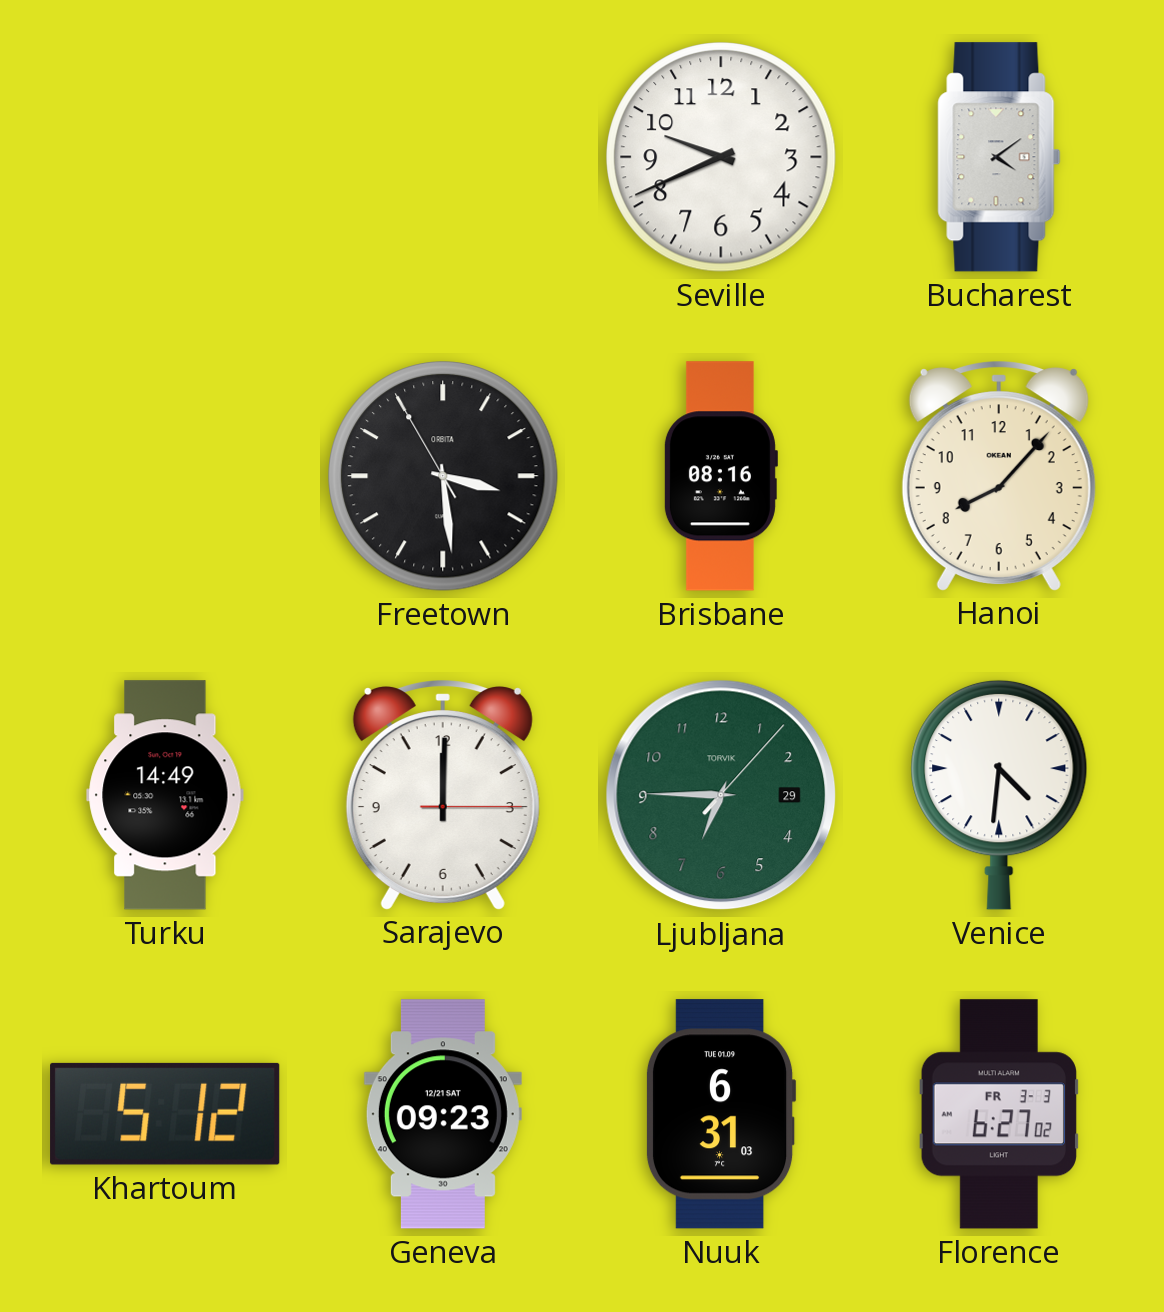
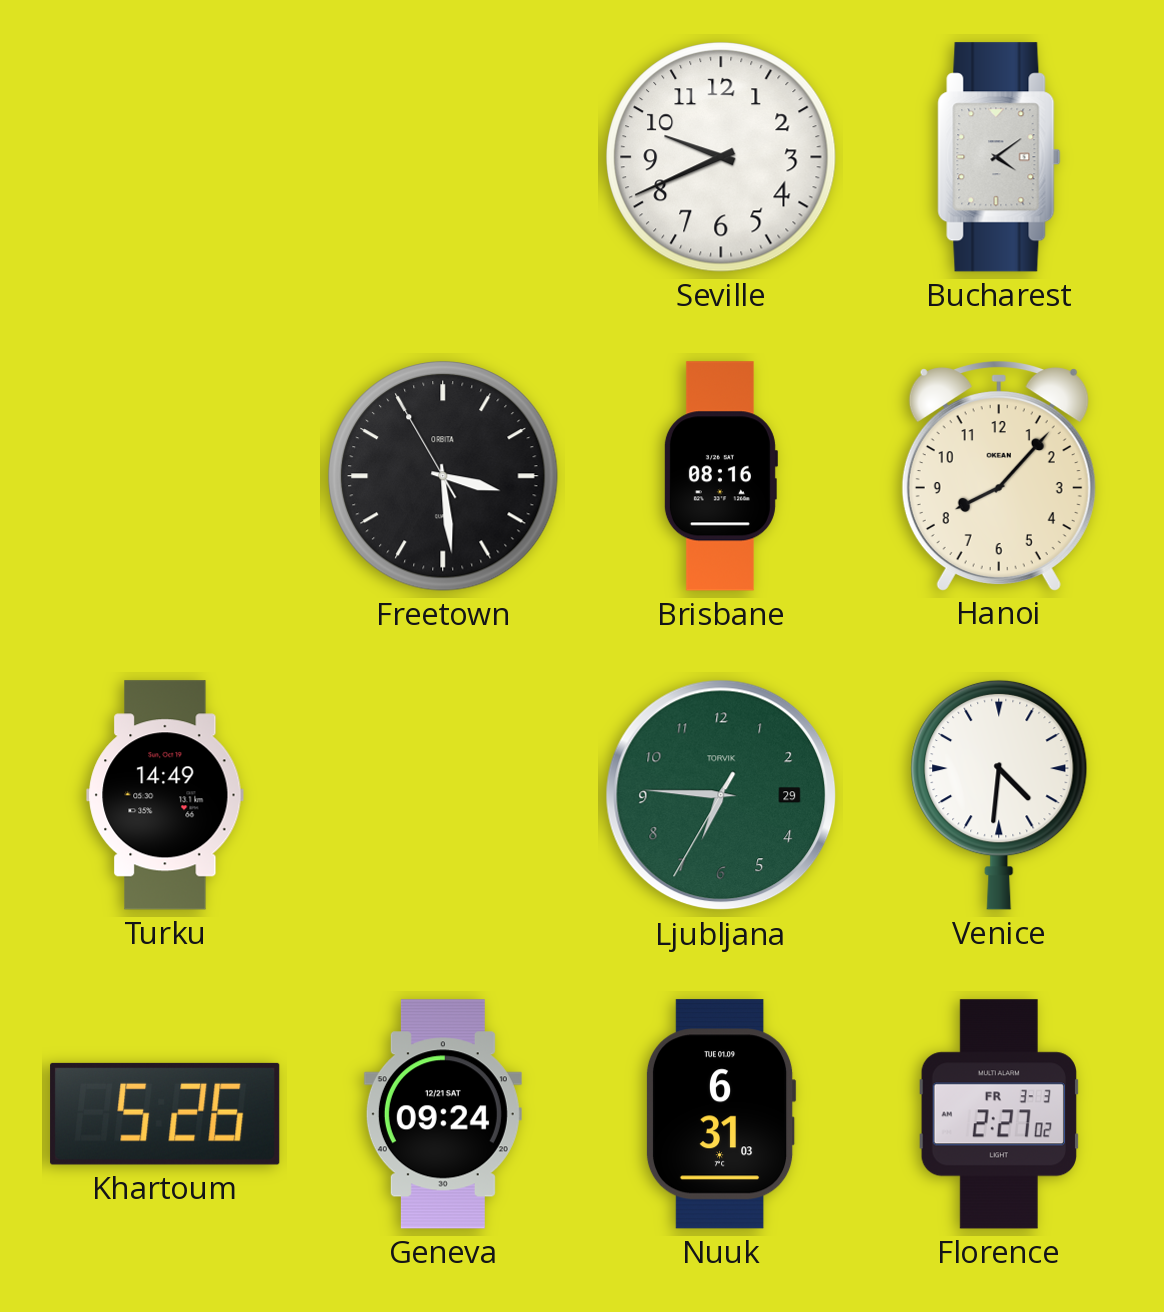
Sarajevo: 12:00 -> none
Ljubljana: 6:45:07 -> 6:45:35
Khartoum: 5:12 -> 5:26
Geneva: 09:23 -> 09:24
Florence: 6:27 -> 2:27
